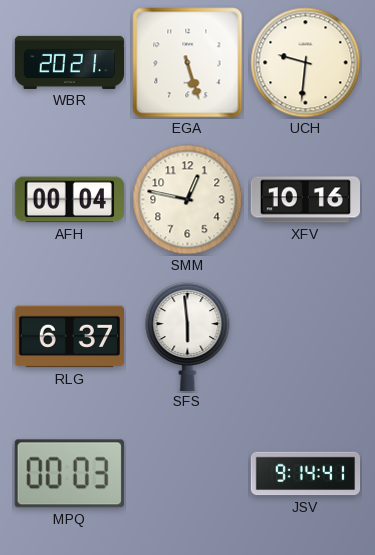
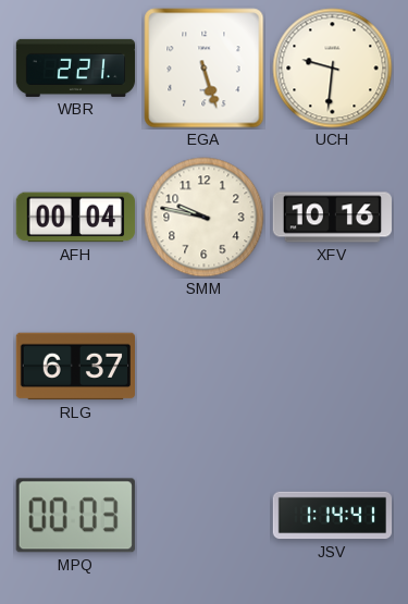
WBR: 20:21 -> 2:21
SMM: 12:47 -> 9:47
SFS: 5:59 -> none
JSV: 9:14 -> 1:14
